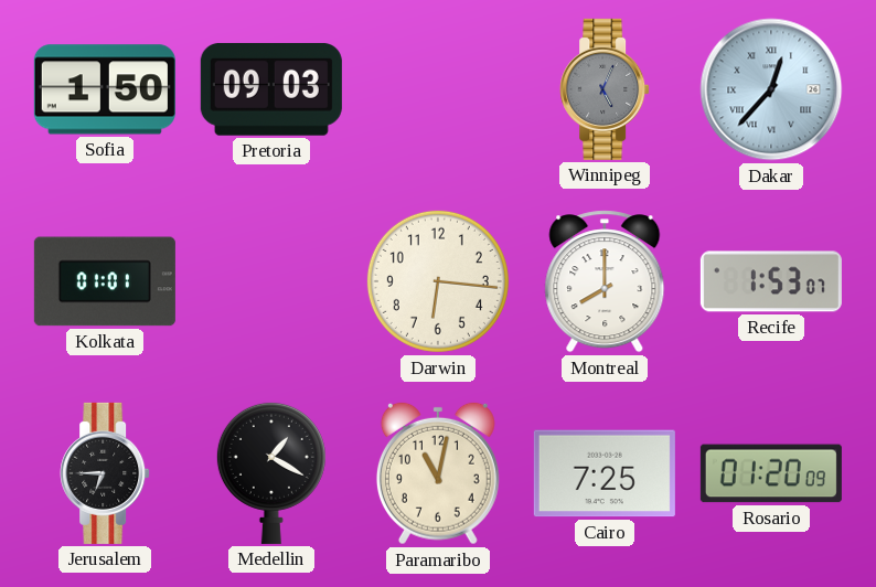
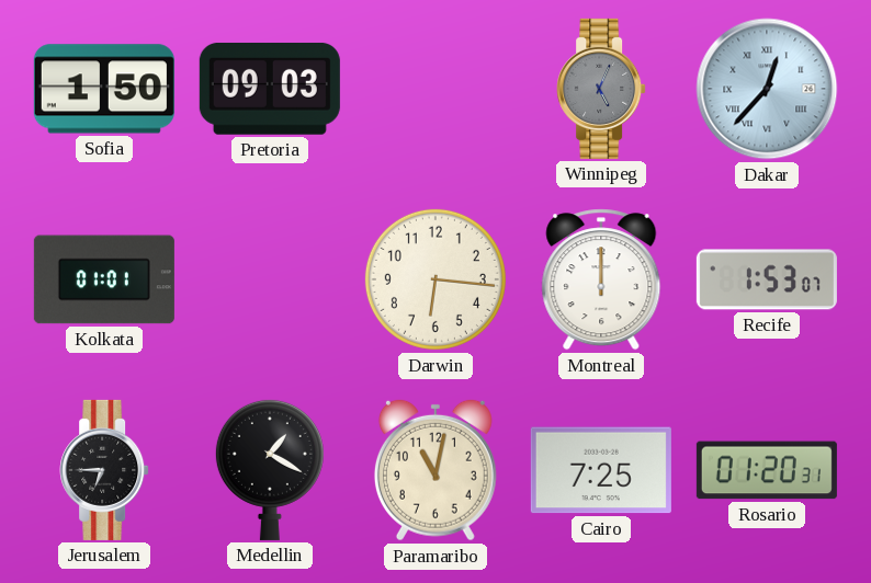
Montreal: 8:00 -> 12:00
Rosario: 01:20:09 -> 01:20:31
